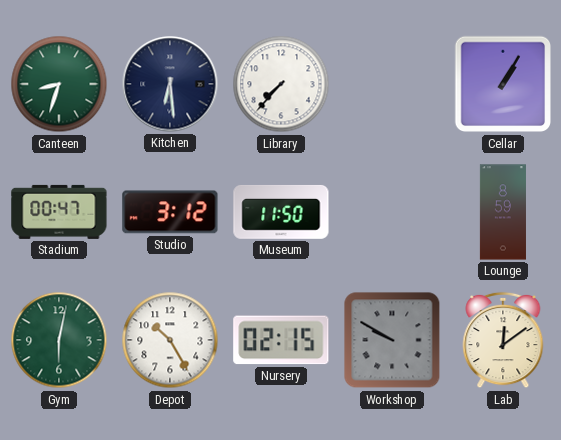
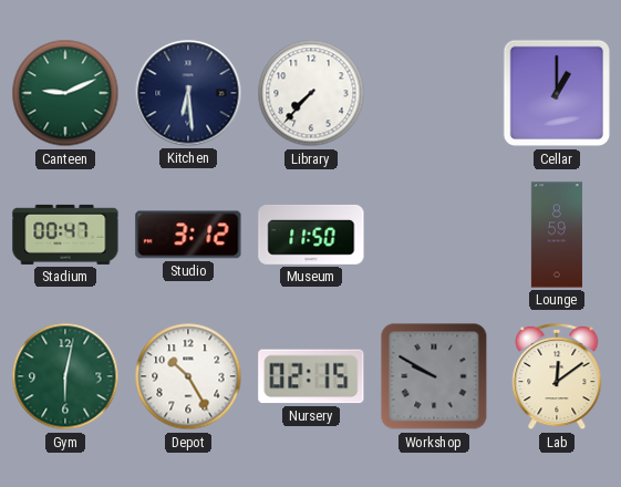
Canteen: 8:33 -> 9:11
Cellar: 1:05 -> 1:00
